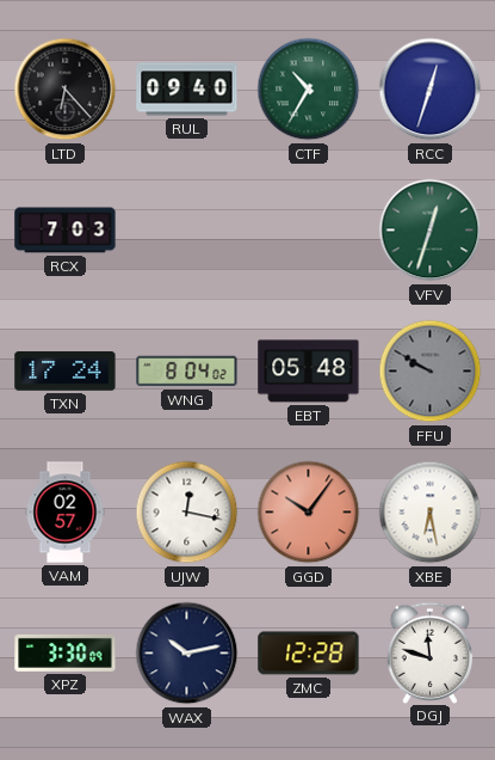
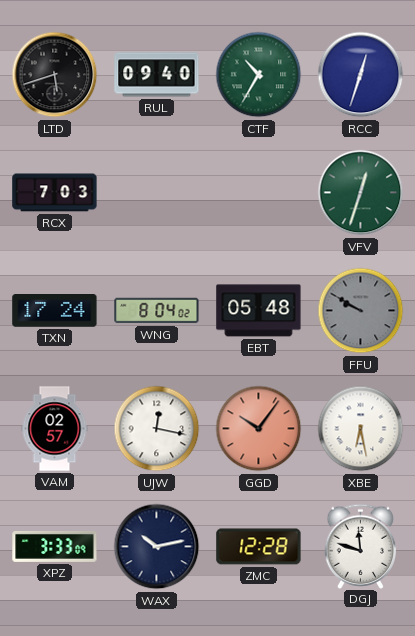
LTD: 6:23 -> 5:42
XPZ: 3:30 -> 3:33
